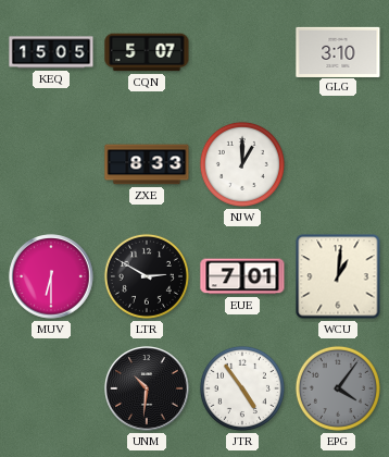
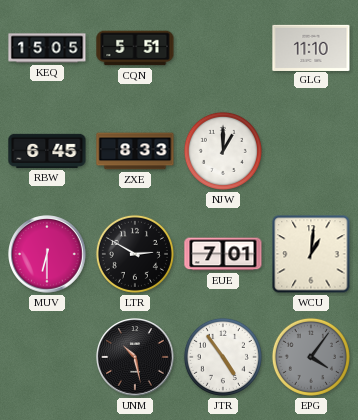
CQN: 5:07 -> 5:51
GLG: 3:10 -> 11:10
RBW: none -> 6:45
UNM: 10:31 -> 10:28
